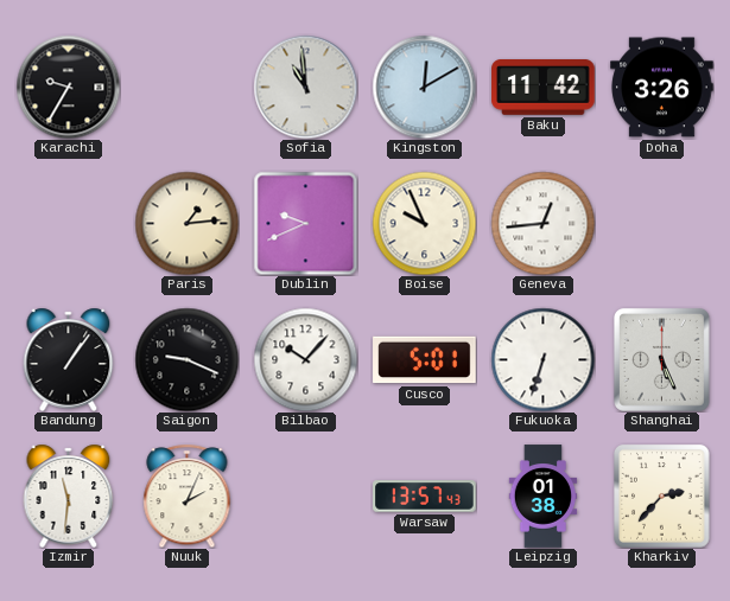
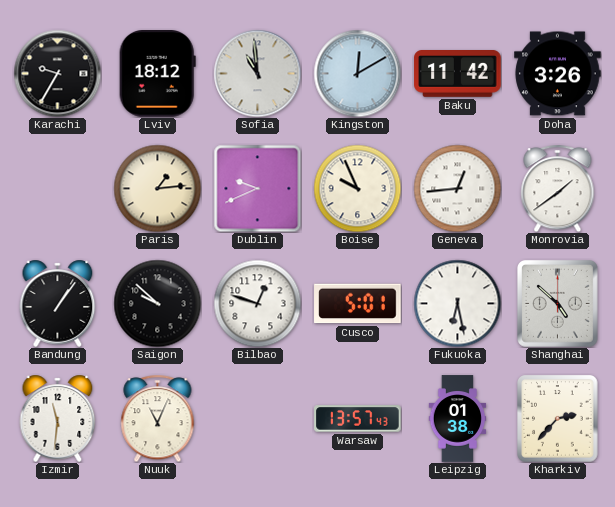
Lviv: none -> 18:12
Monrovia: none -> 1:39
Saigon: 9:19 -> 9:52
Bilbao: 10:07 -> 12:48
Fukuoka: 6:33 -> 6:28
Shanghai: 5:26 -> 4:52
Nuuk: 2:04 -> 11:04
